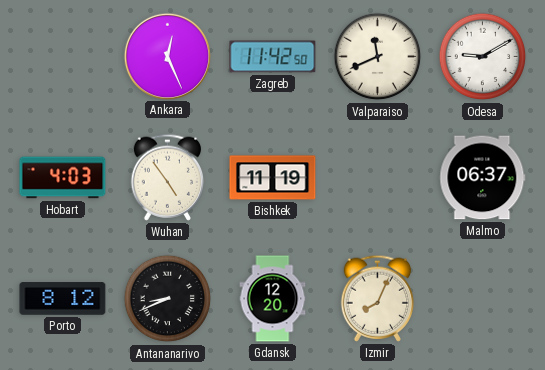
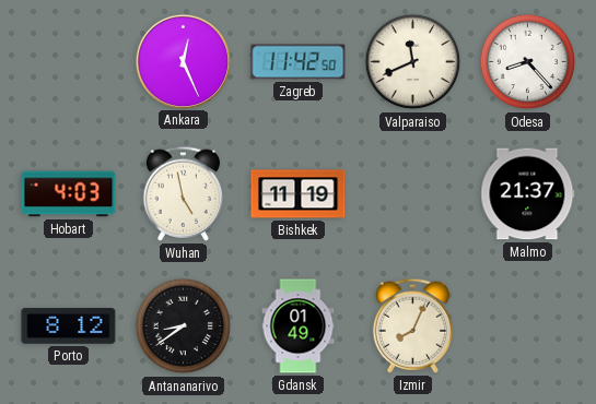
Odesa: 9:10 -> 8:23
Wuhan: 4:54 -> 4:58
Malmo: 06:37 -> 21:37
Antananarivo: 8:41 -> 8:39
Gdansk: 12:20 -> 01:49
